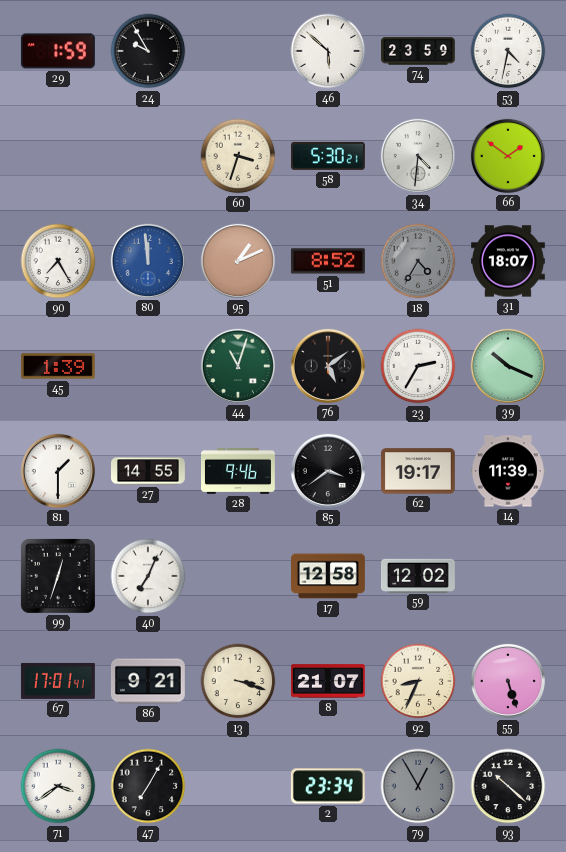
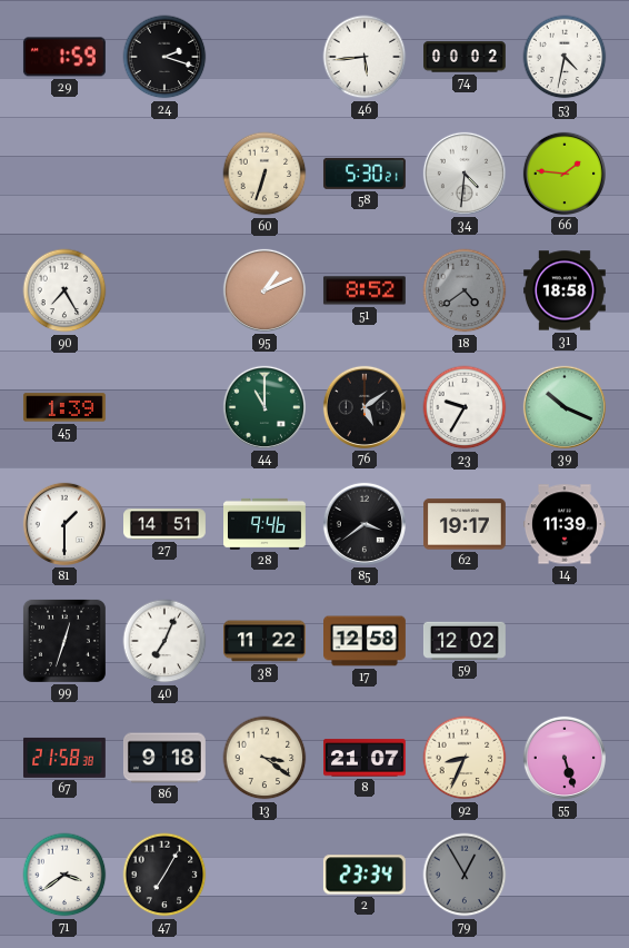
24: 9:55 -> 2:18
46: 5:52 -> 5:44
74: 23:59 -> 00:02
60: 3:33 -> 6:33
66: 1:51 -> 1:46
80: 11:59 -> none
18: 4:35 -> 4:39
31: 18:07 -> 18:58
44: 11:03 -> 11:00
23: 2:35 -> 9:35
27: 14:55 -> 14:51
38: none -> 11:22
67: 17:01 -> 21:58
86: 9:21 -> 9:18
13: 3:18 -> 3:21
93: 10:22 -> none
